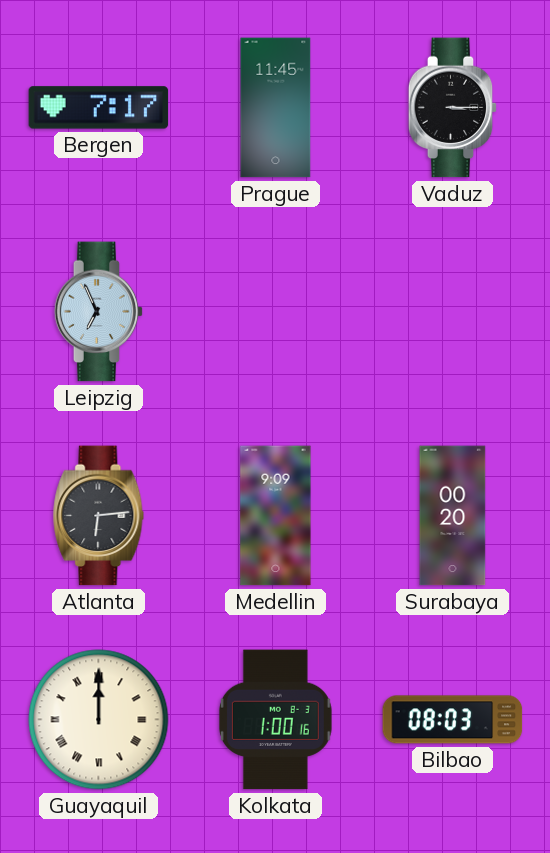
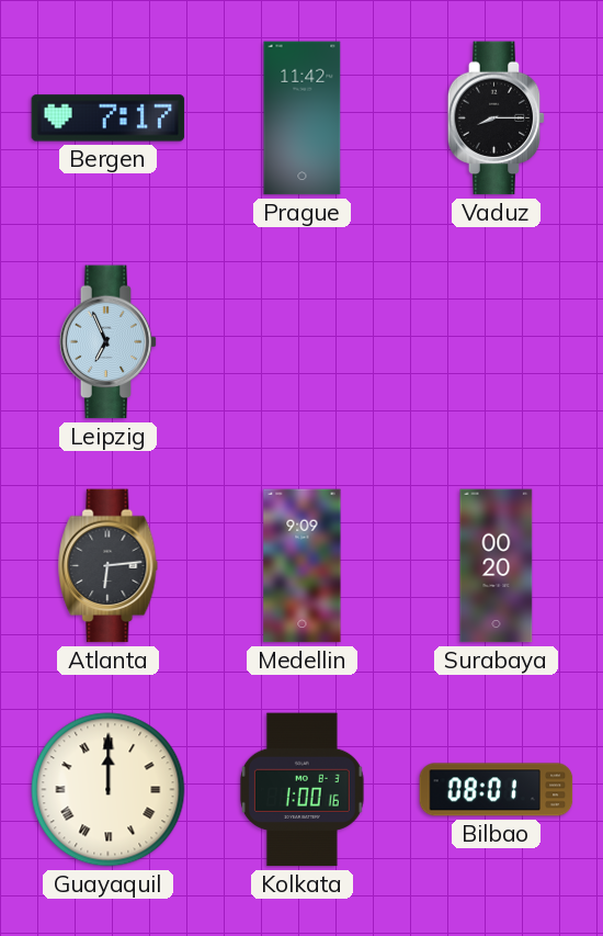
Prague: 11:45 -> 11:42
Vaduz: 3:15 -> 8:15
Bilbao: 08:03 -> 08:01
